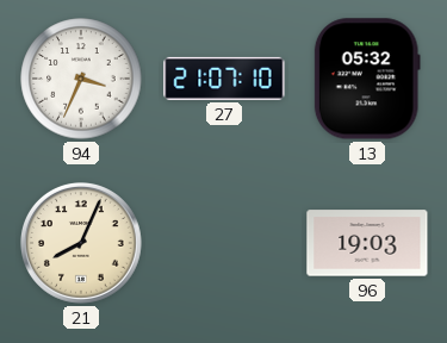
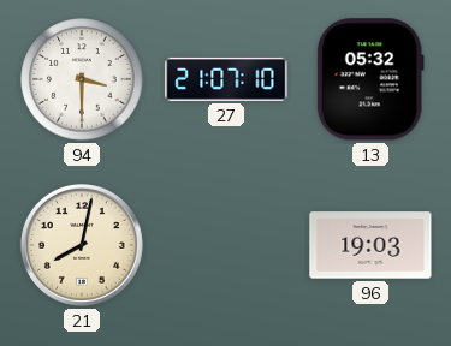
94: 3:34 -> 3:30
21: 8:04 -> 8:02
